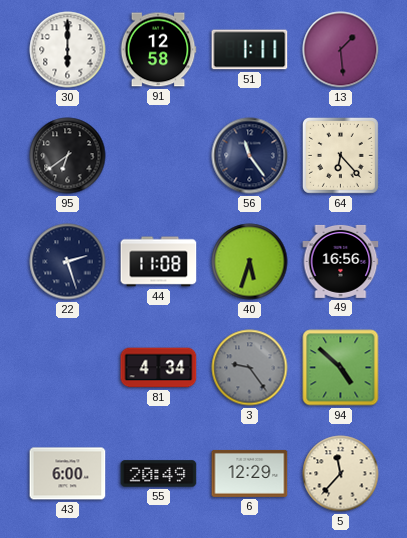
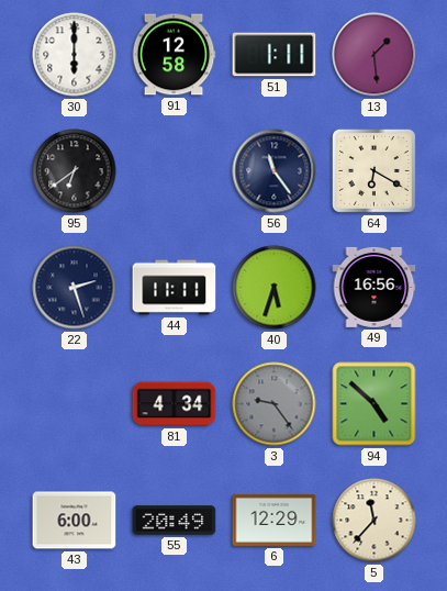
64: 6:23 -> 6:20
44: 11:08 -> 11:11
